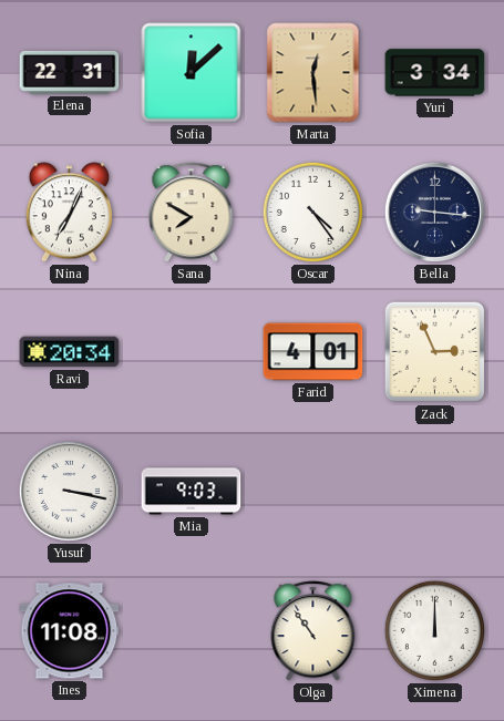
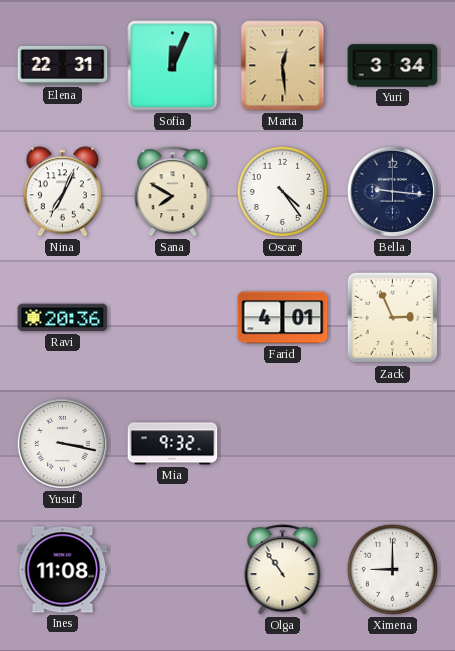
Sofia: 12:08 -> 12:04
Ravi: 20:34 -> 20:36
Mia: 9:03 -> 9:32
Ximena: 12:00 -> 9:00
